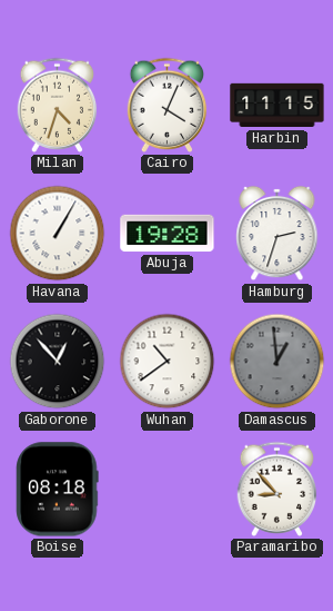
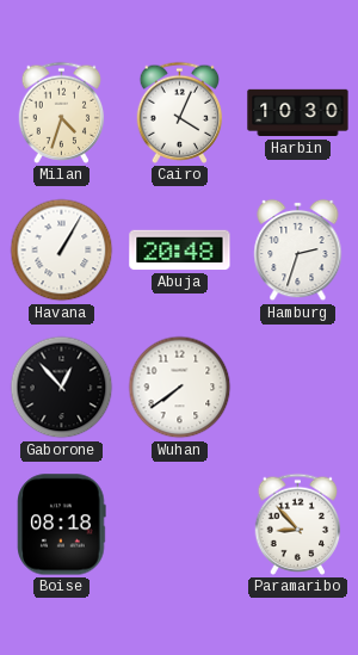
Harbin: 11:15 -> 10:30
Abuja: 19:28 -> 20:48
Wuhan: 10:39 -> 7:39
Damascus: 12:59 -> none
